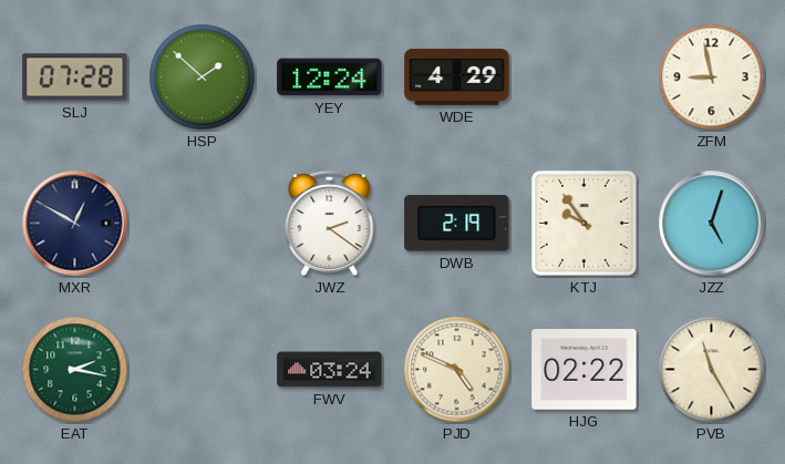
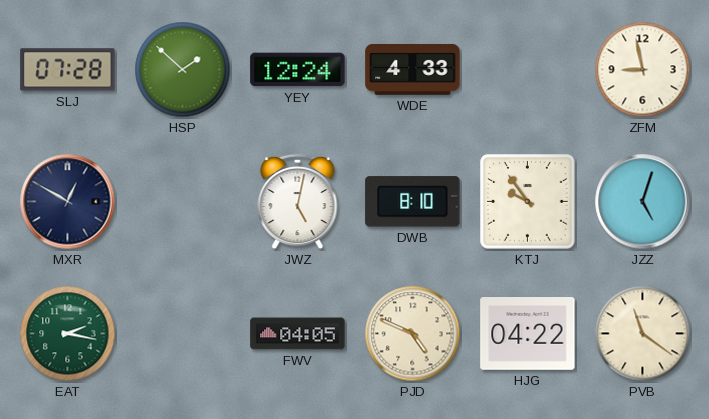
WDE: 4:29 -> 4:33
JWZ: 2:21 -> 5:02
DWB: 2:19 -> 8:10
FWV: 03:24 -> 04:05
HJG: 02:22 -> 04:22
PVB: 11:25 -> 11:21
